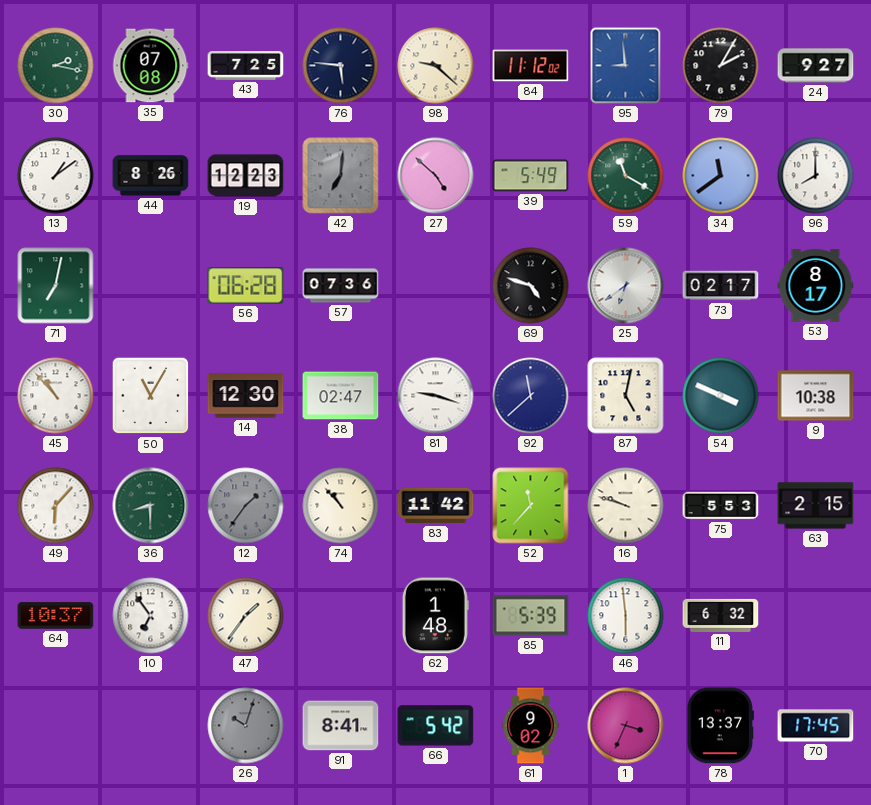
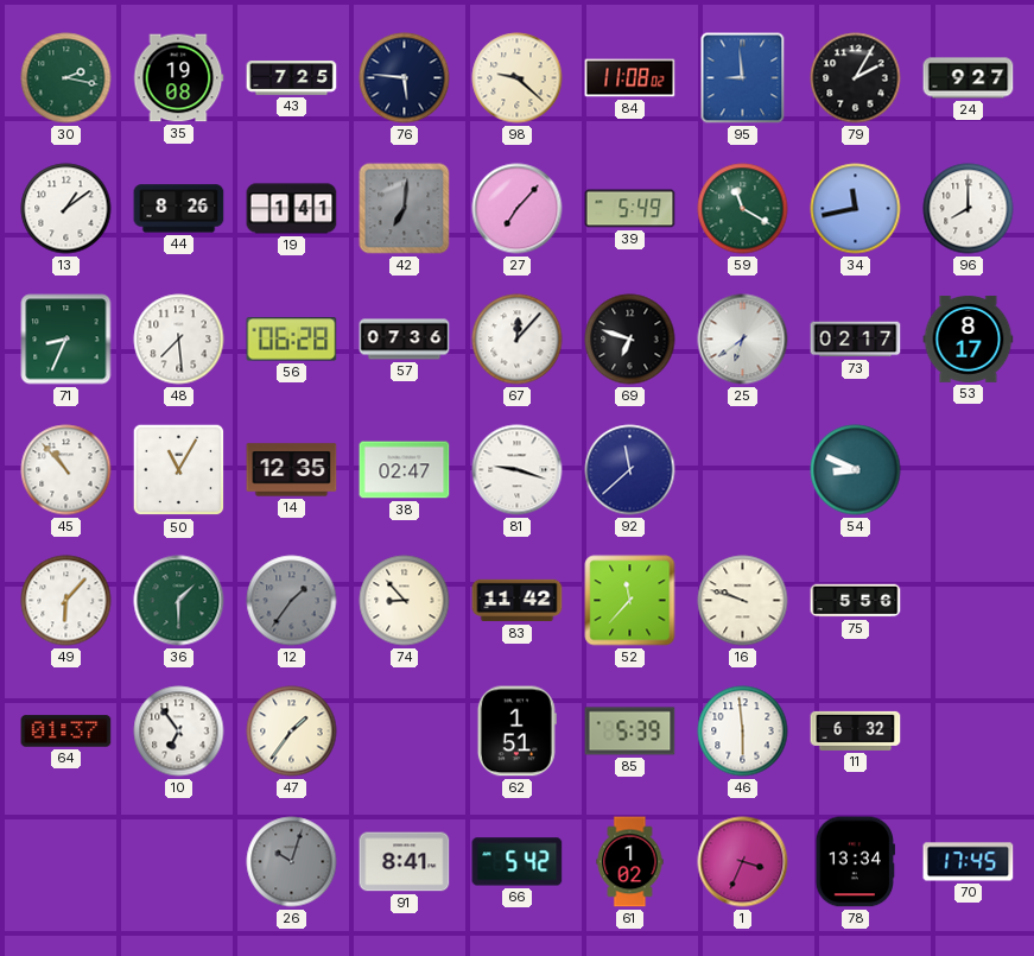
35: 07:08 -> 19:08
84: 11:12 -> 11:08
19: 12:23 -> 1:41
27: 4:52 -> 7:07
34: 11:39 -> 11:43
71: 7:02 -> 8:34
48: none -> 7:29
67: none -> 12:07
69: 4:48 -> 6:48
14: 12:30 -> 12:35
87: 5:02 -> none
54: 3:49 -> 8:49
9: 10:38 -> none
36: 8:30 -> 1:30
74: 10:53 -> 8:53
75: 5:53 -> 5:56
63: 2:15 -> none
64: 10:37 -> 01:37
62: 1:48 -> 1:51
61: 9:02 -> 1:02
78: 13:37 -> 13:34
